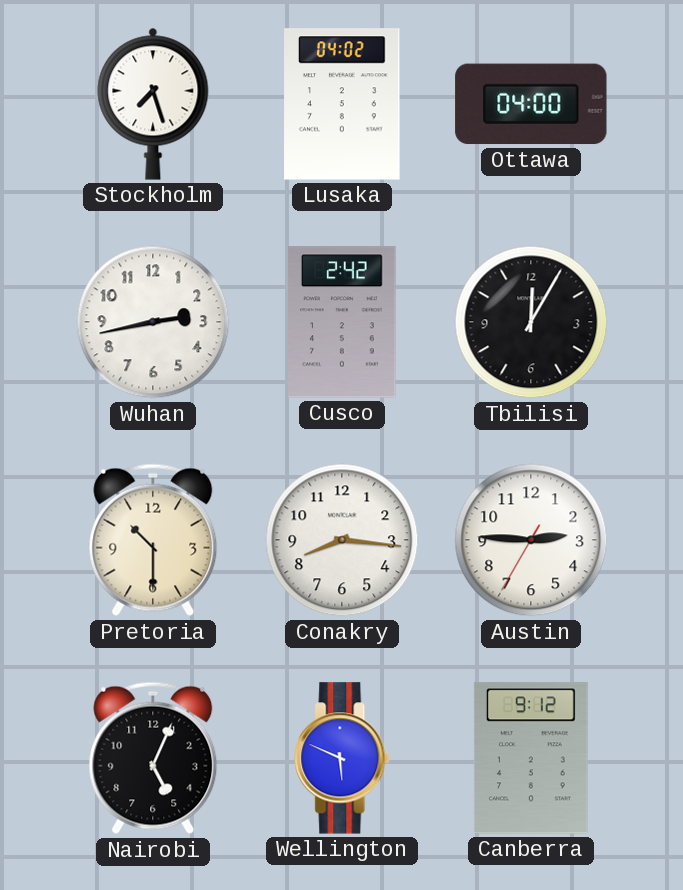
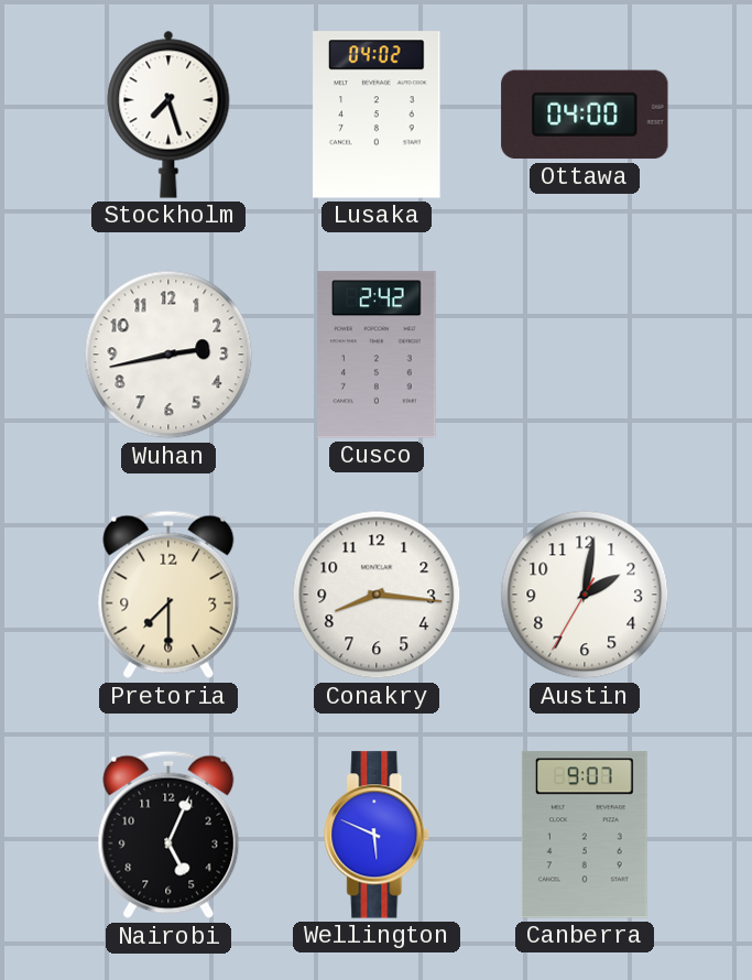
Tbilisi: 12:05 -> none
Pretoria: 10:30 -> 7:30
Austin: 2:45 -> 2:01
Canberra: 9:12 -> 9:07
